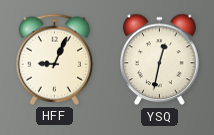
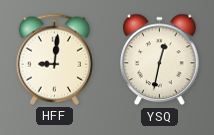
HFF: 9:04 -> 9:01
